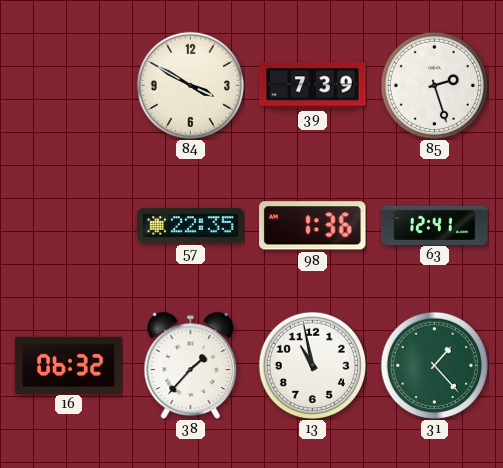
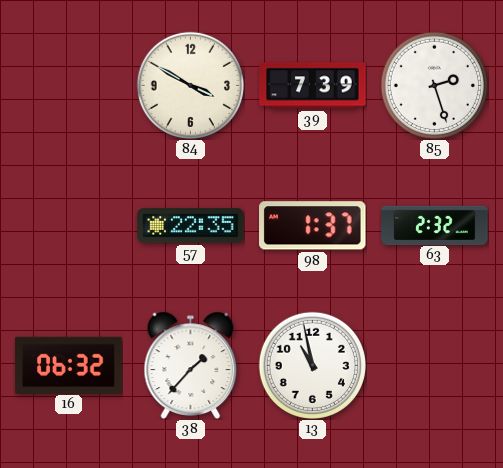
98: 1:36 -> 1:37
63: 12:41 -> 2:32
31: 1:23 -> none
